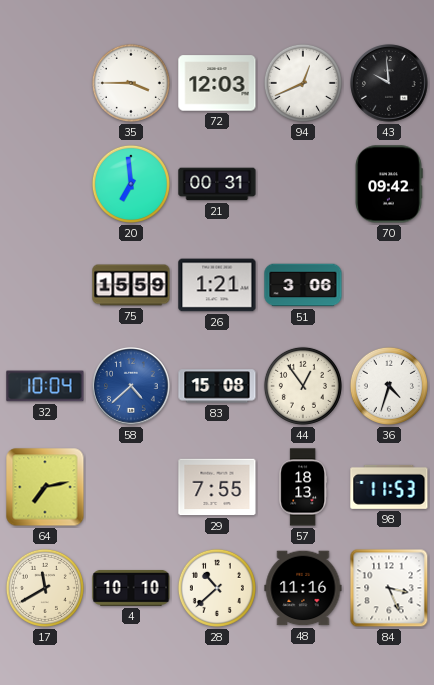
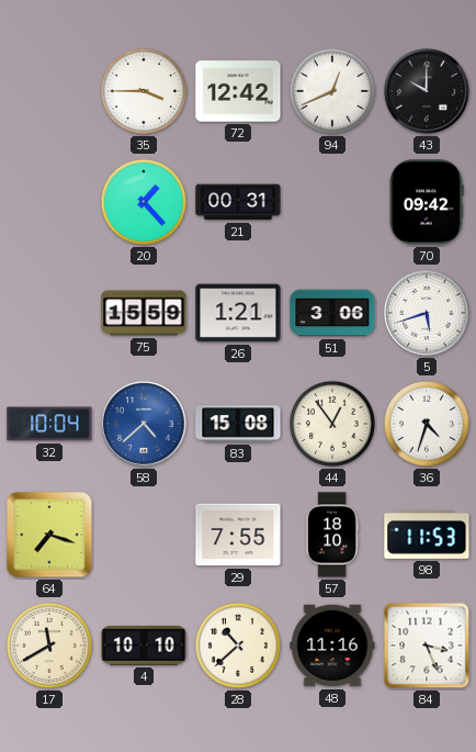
72: 12:03 -> 12:42
43: 9:59 -> 10:00
20: 6:59 -> 1:23
5: none -> 5:42
64: 7:13 -> 7:18
57: 18:13 -> 18:10
